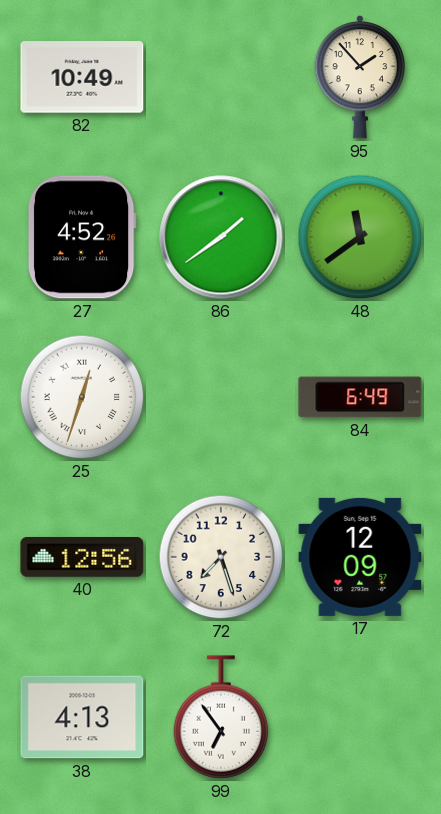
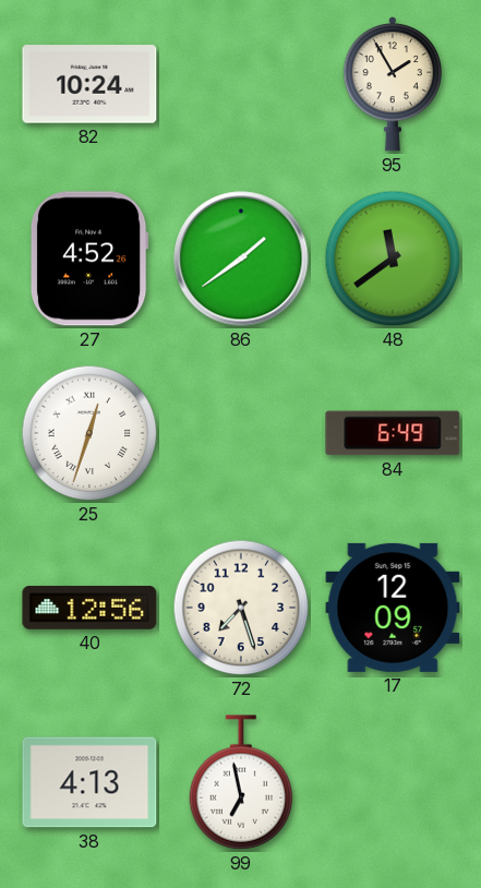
82: 10:49 -> 10:24
95: 1:53 -> 1:55
99: 6:54 -> 6:58
